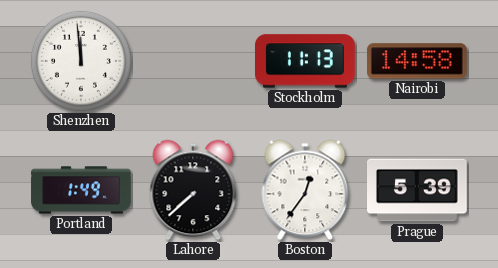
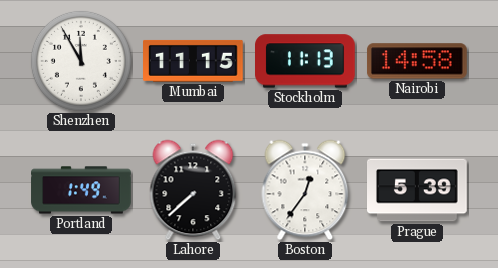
Shenzhen: 11:59 -> 11:55
Mumbai: none -> 11:15
